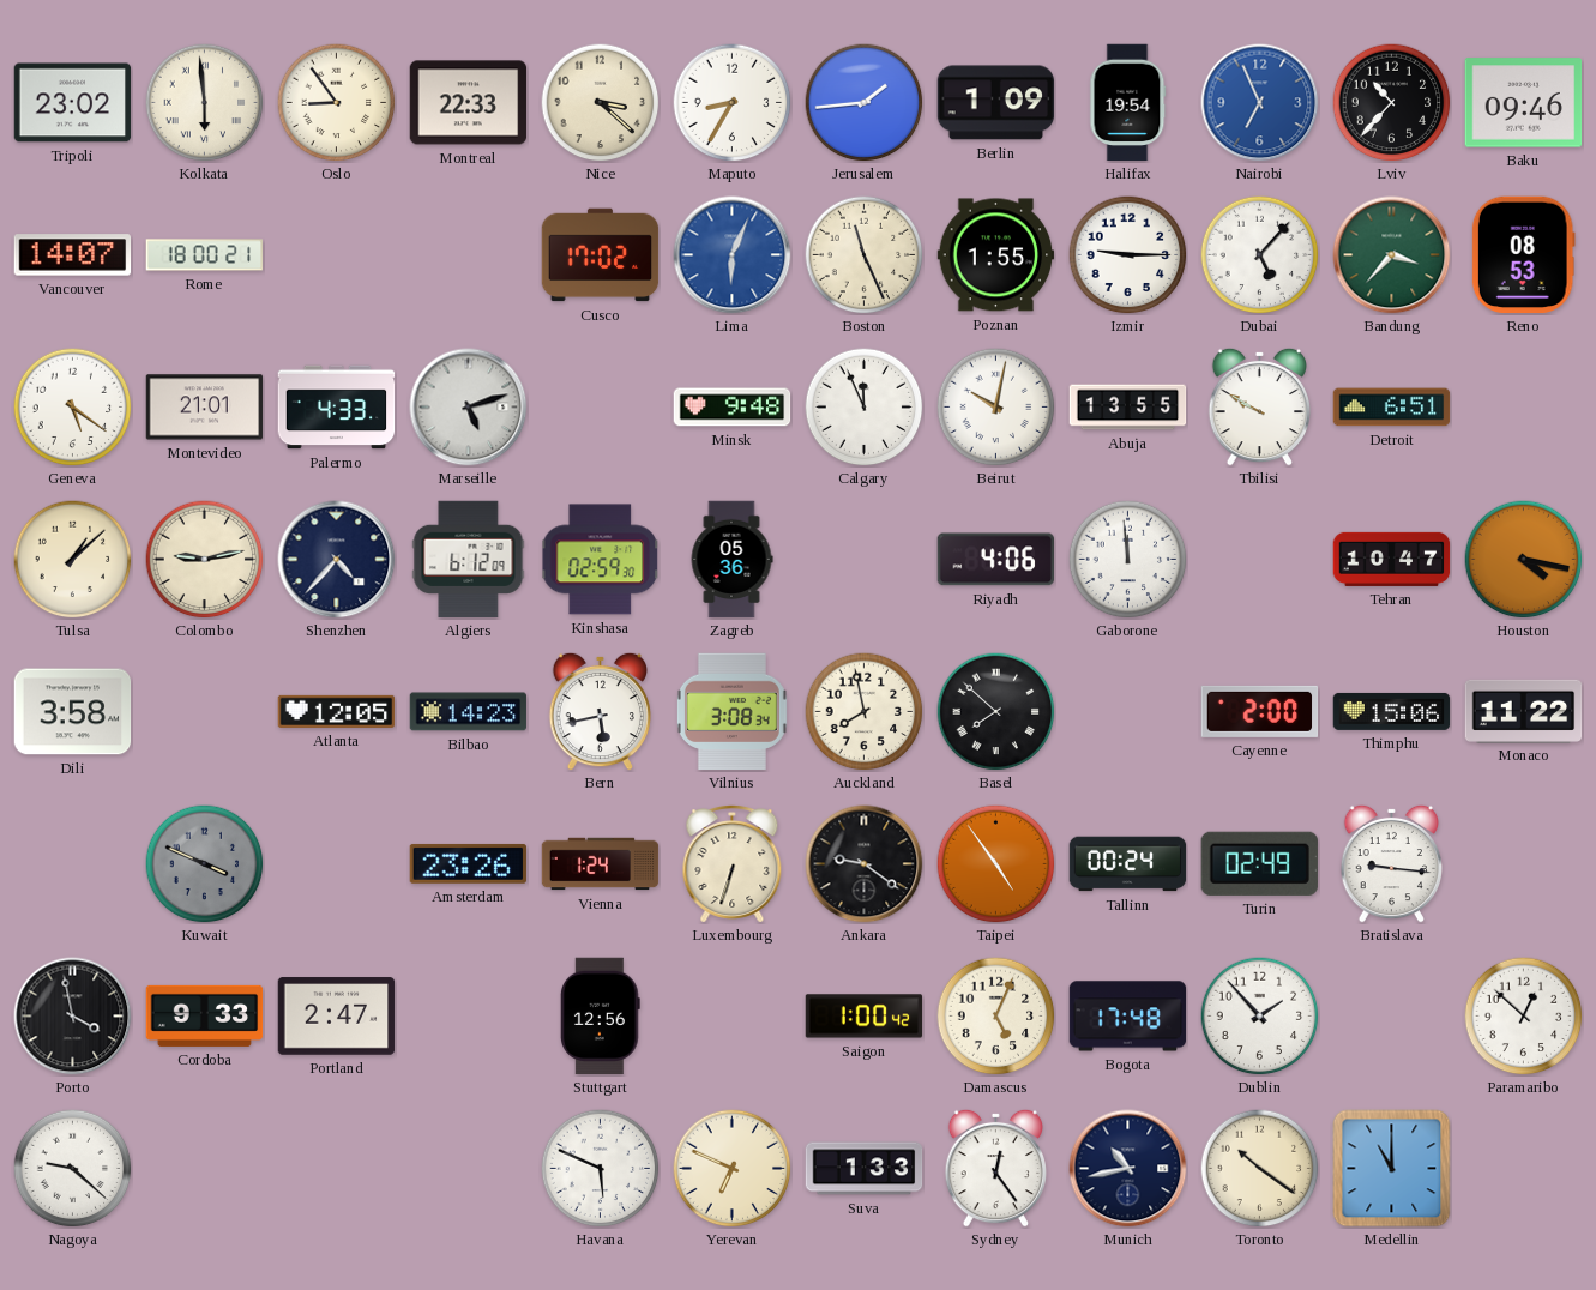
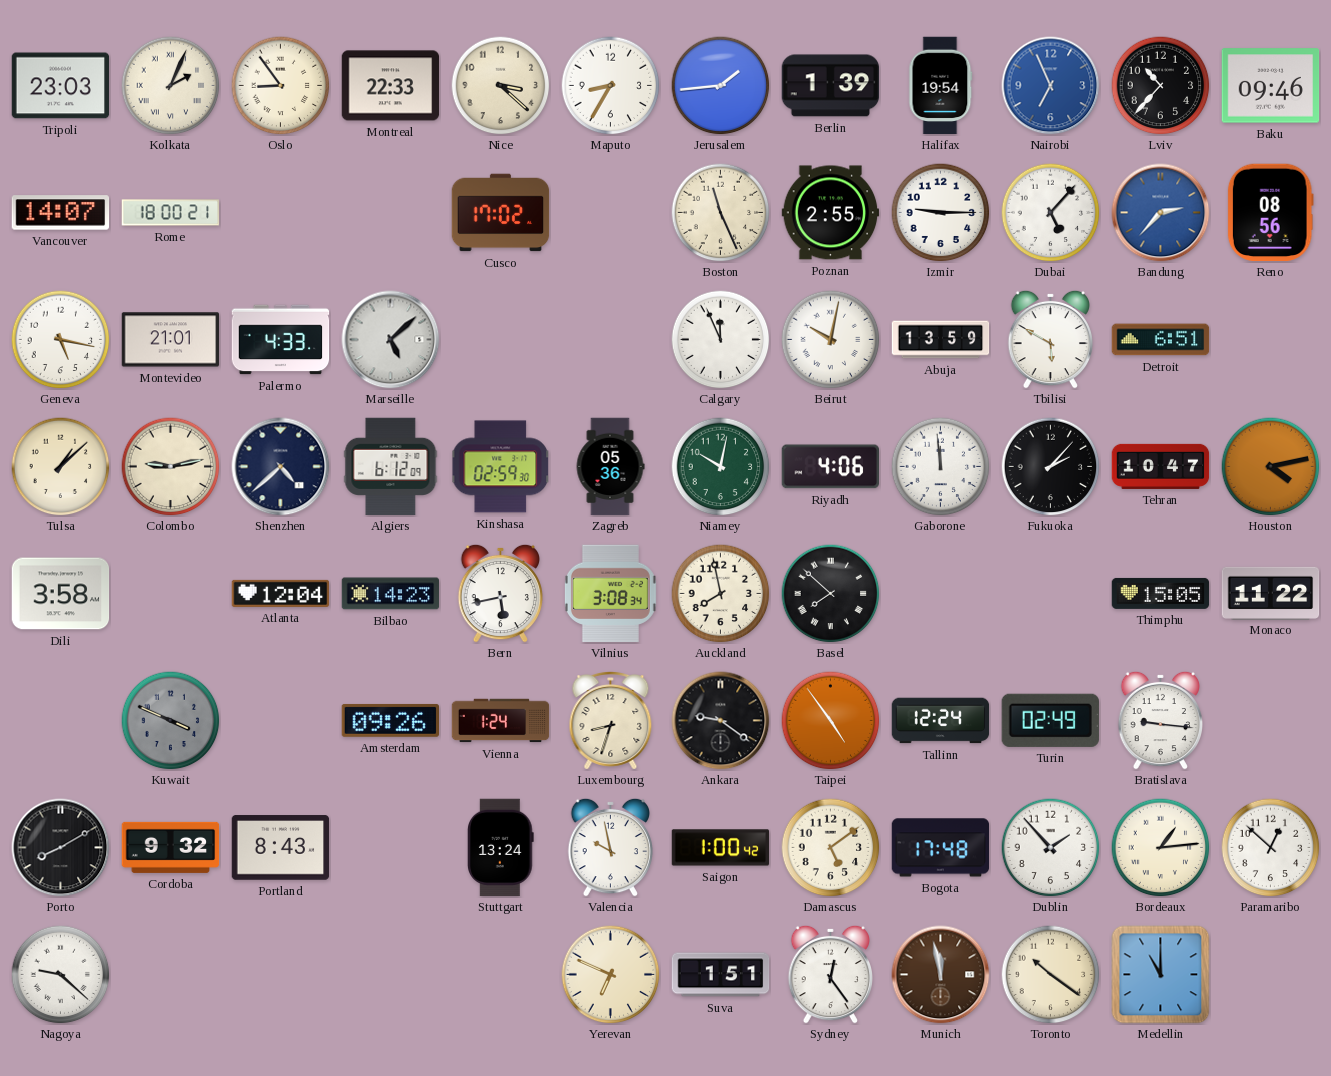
Tripoli: 23:02 -> 23:03
Kolkata: 5:59 -> 2:04
Berlin: 1:09 -> 1:39
Lima: 6:04 -> none
Poznan: 1:55 -> 2:55
Bandung: 3:37 -> 2:37
Bandung dial: green -> blue
Reno: 08:53 -> 08:56
Geneva: 5:21 -> 5:17
Marseille: 5:12 -> 5:08
Minsk: 9:48 -> none
Abuja: 13:55 -> 13:59
Tbilisi: 9:50 -> 5:50
Shenzhen: 4:37 -> 4:38
Niamey: none -> 10:02
Fukuoka: none -> 2:07
Houston: 4:17 -> 4:13
Atlanta: 12:05 -> 12:04
Cayenne: 2:00 -> none
Thimphu: 15:06 -> 15:05
Amsterdam: 23:26 -> 09:26
Luxembourg: 6:33 -> 8:33
Tallinn: 00:24 -> 12:24
Porto: 3:58 -> 8:10
Cordoba: 9:33 -> 9:32
Portland: 2:47 -> 8:43
Stuttgart: 12:56 -> 13:24
Valencia: none -> 9:58
Damascus: 5:04 -> 5:09
Bordeaux: none -> 1:14
Havana: 5:49 -> none
Suva: 1:33 -> 1:51
Munich: 10:43 -> 11:58
Munich dial: navy -> brown
